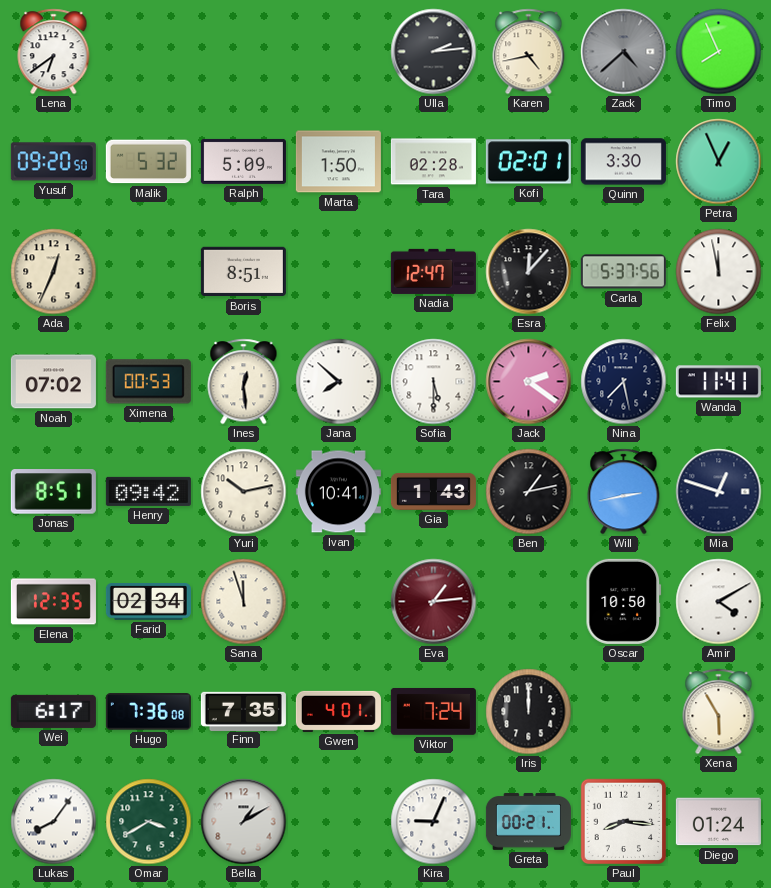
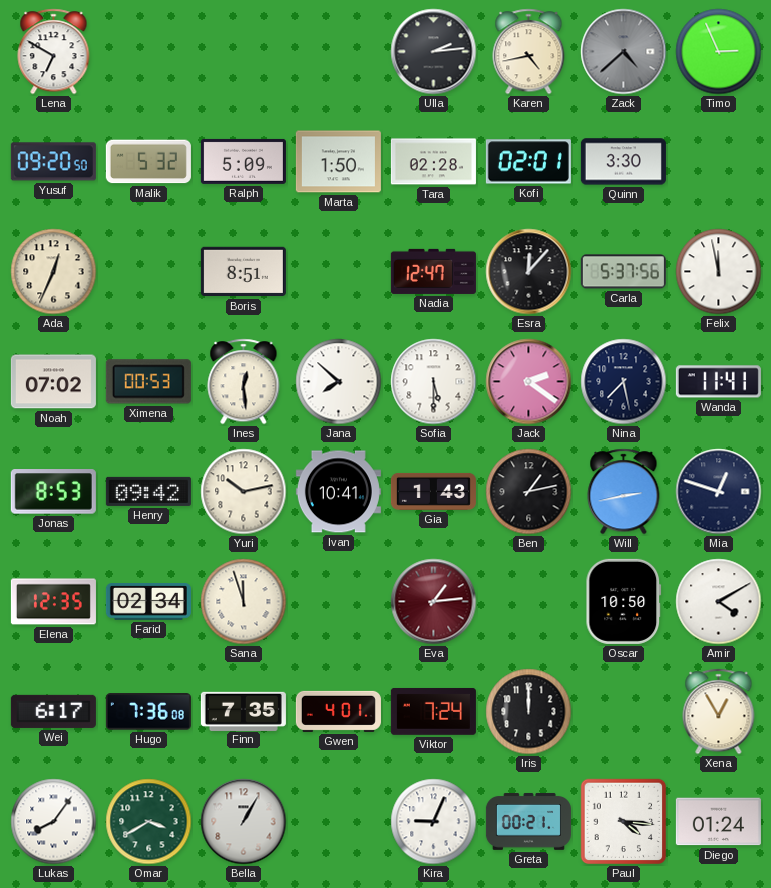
Lena: 6:39 -> 6:50
Timo: 7:56 -> 2:56
Petra: 12:56 -> none
Jonas: 8:51 -> 8:53
Xena: 5:55 -> 12:55
Bella: 1:10 -> 1:05
Paul: 8:16 -> 4:16
